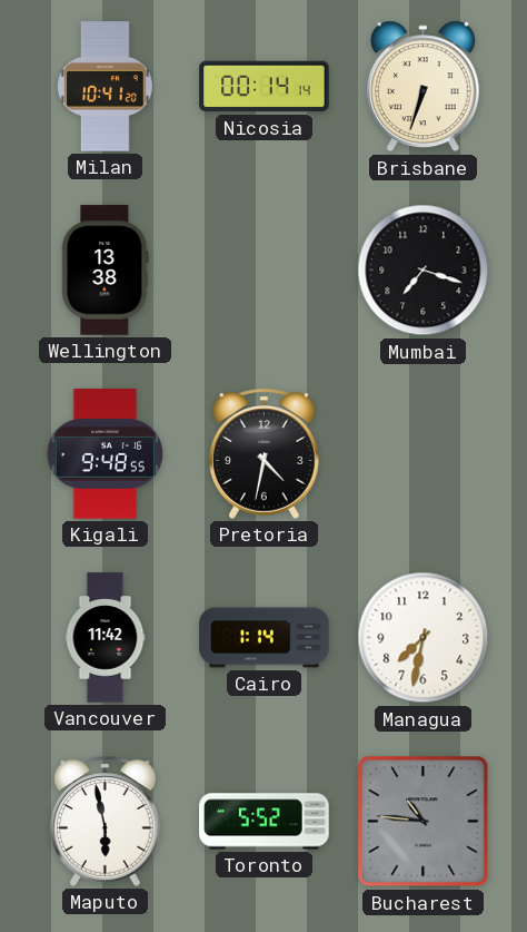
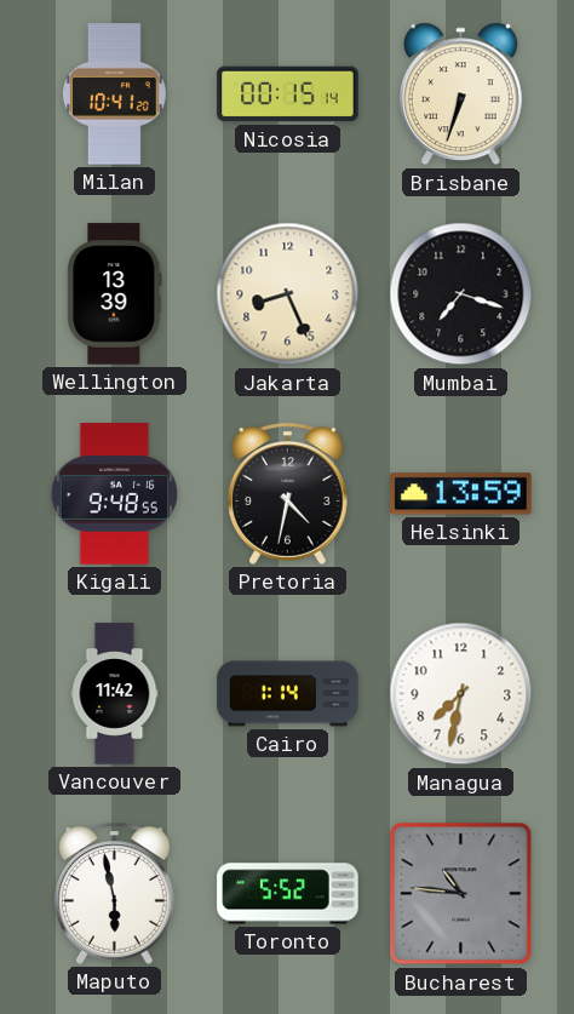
Nicosia: 00:14 -> 00:15
Wellington: 13:38 -> 13:39
Jakarta: none -> 8:26
Helsinki: none -> 13:59
